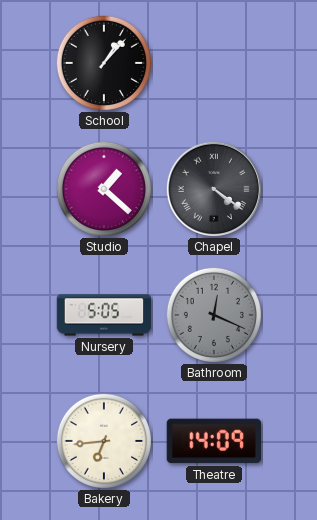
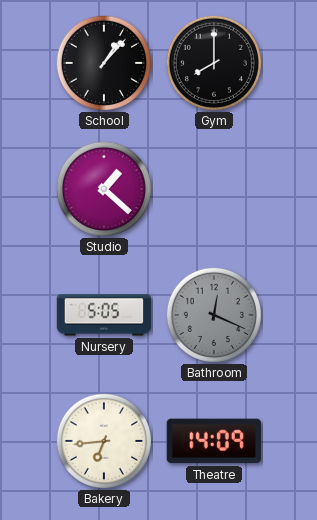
Gym: none -> 8:00
Chapel: 4:21 -> none
